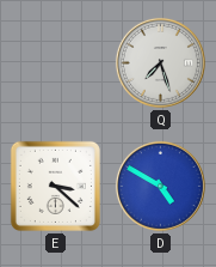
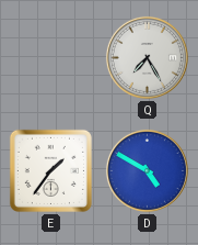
Q: 7:27 -> 7:25
E: 3:22 -> 1:36
